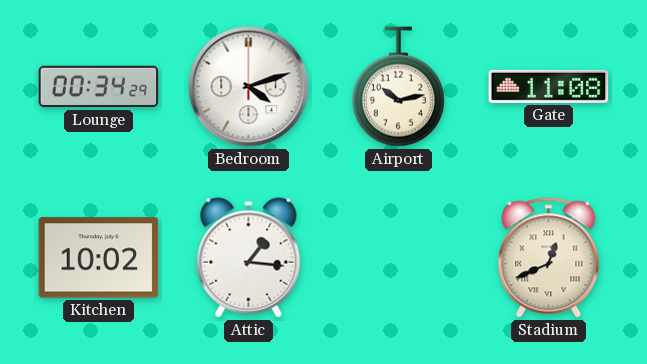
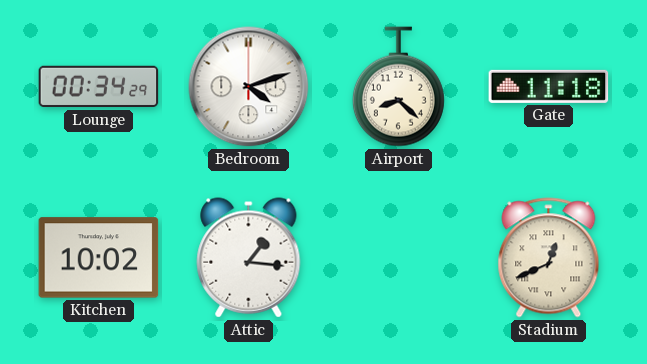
Airport: 10:13 -> 8:22
Gate: 11:08 -> 11:18
